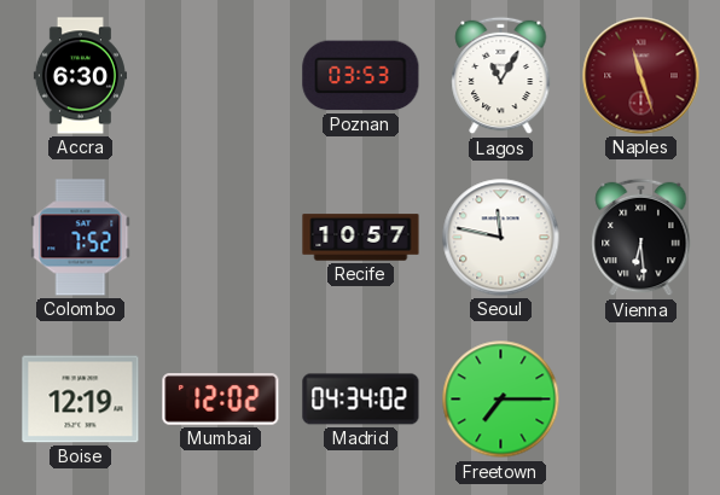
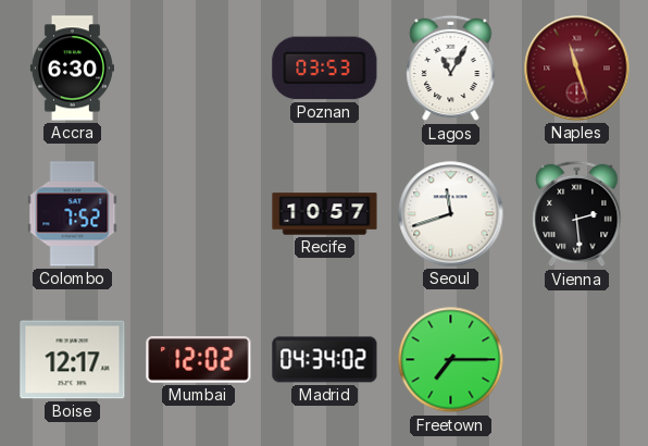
Seoul: 11:47 -> 11:42
Vienna: 6:29 -> 2:29
Boise: 12:19 -> 12:17
